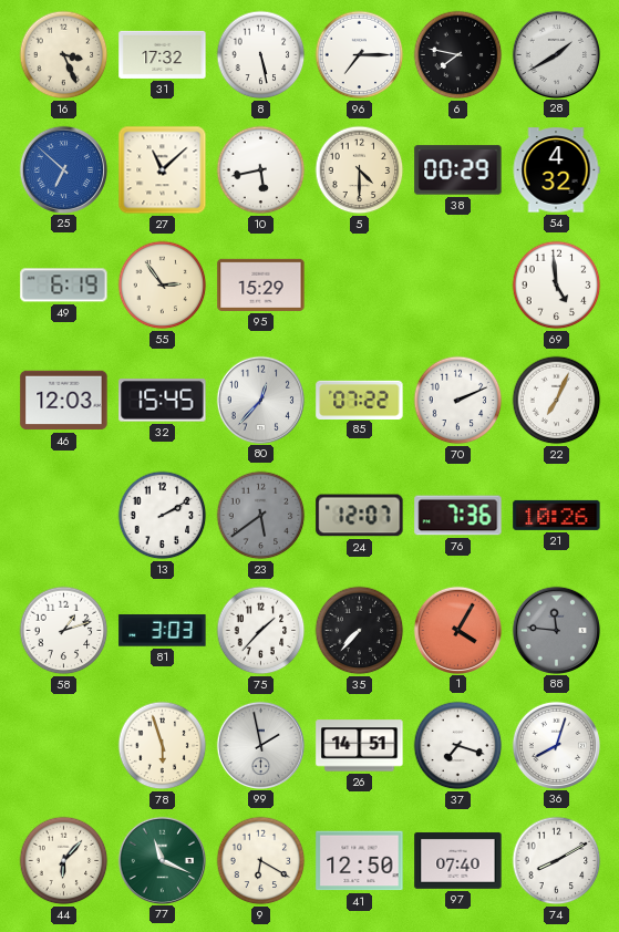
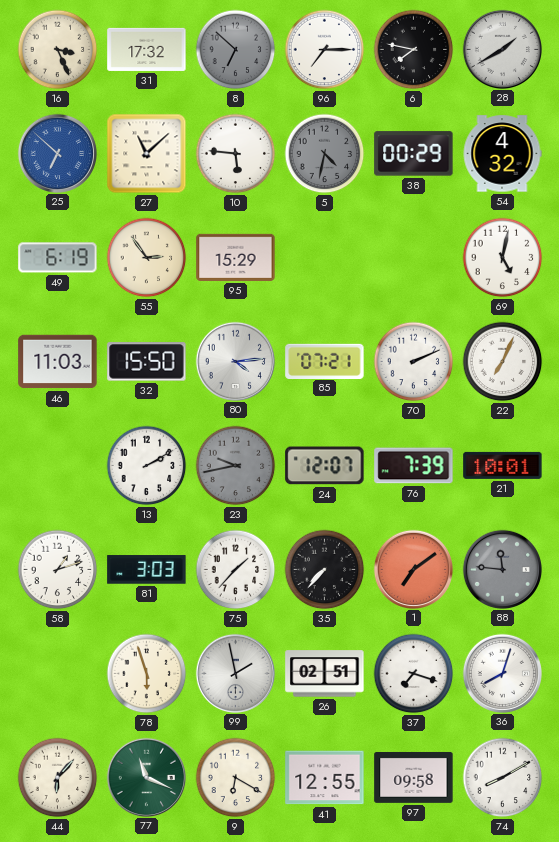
8: 5:28 -> 6:52
8 dial: white -> grey
10: 5:43 -> 5:46
5: 4:30 -> 4:32
5 dial: cream -> grey
69: 4:59 -> 5:02
46: 12:03 -> 11:03
32: 15:45 -> 15:50
80: 12:37 -> 4:14
85: 07:22 -> 07:21
23: 5:39 -> 9:43
76: 7:36 -> 7:39
21: 10:26 -> 10:01
1: 4:05 -> 7:09
26: 14:51 -> 02:51
41: 12:50 -> 12:55
97: 07:40 -> 09:58
